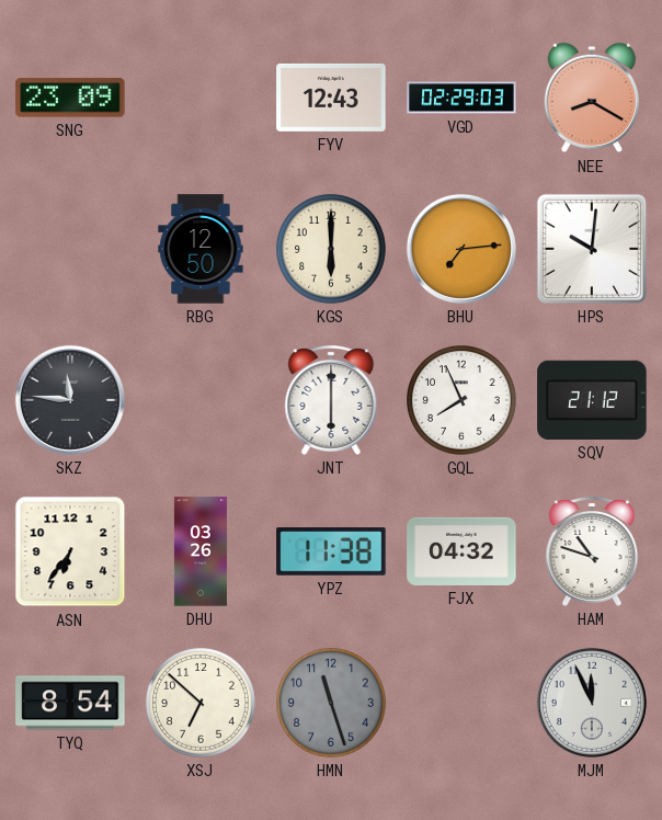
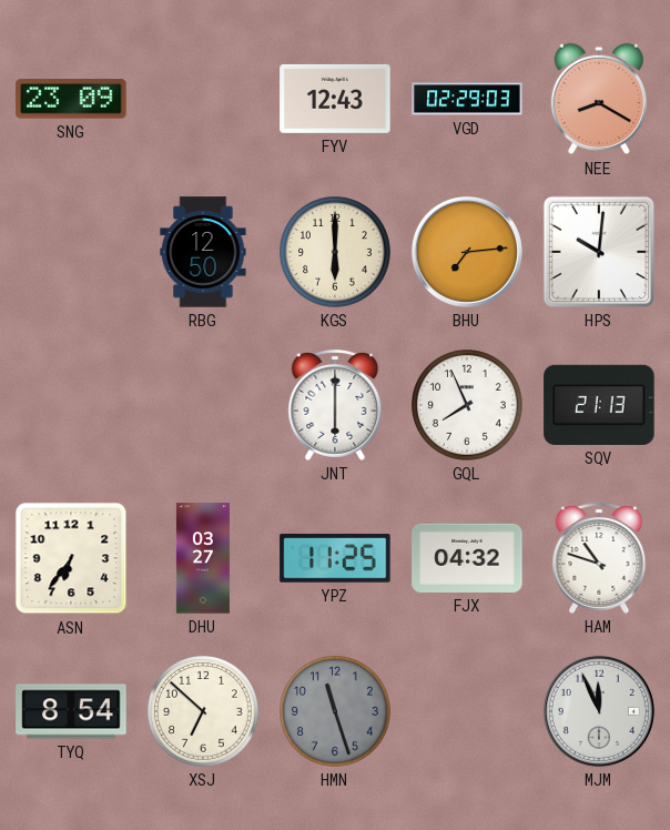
SKZ: 11:46 -> none
SQV: 21:12 -> 21:13
DHU: 03:26 -> 03:27
YPZ: 11:38 -> 11:25
